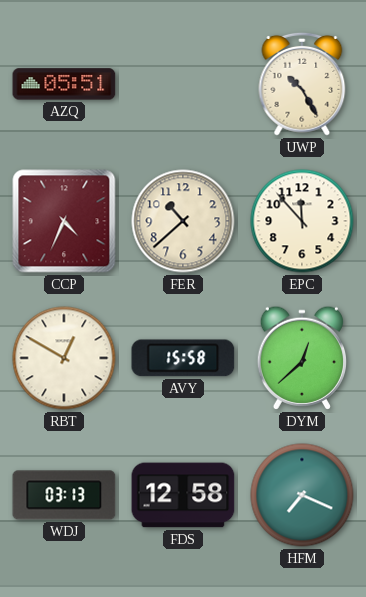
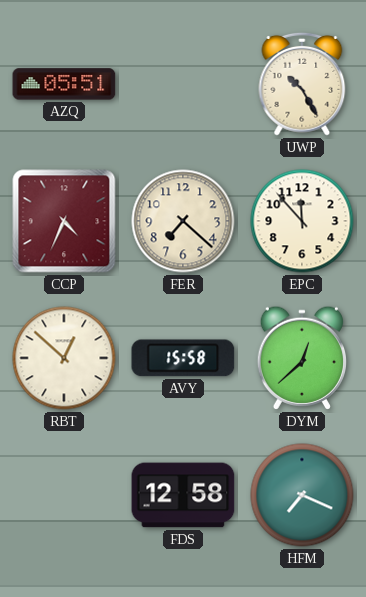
FER: 10:38 -> 7:22
RBT: 12:50 -> 12:52
WDJ: 03:13 -> none
